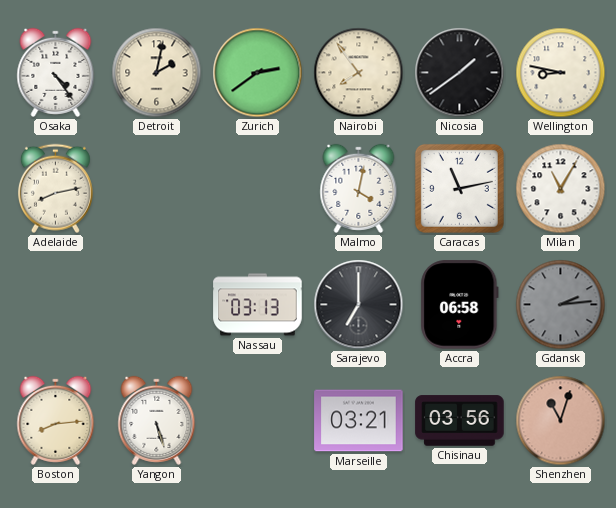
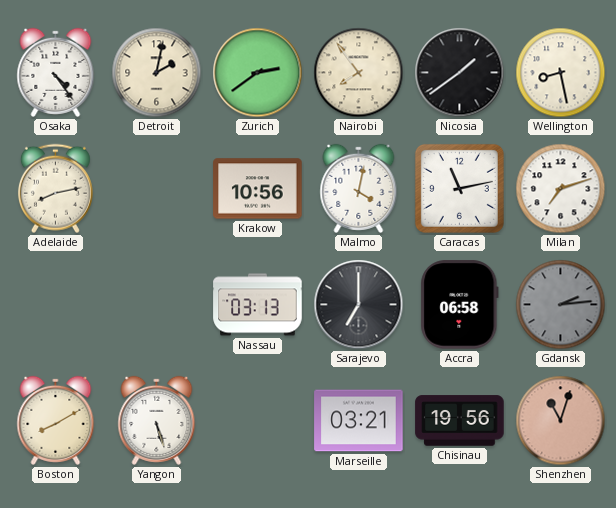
Wellington: 8:47 -> 8:28
Krakow: none -> 10:56
Milan: 11:05 -> 7:12
Boston: 8:14 -> 8:10
Chisinau: 03:56 -> 19:56
